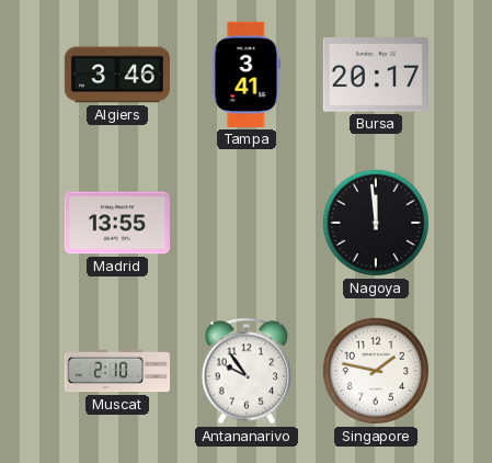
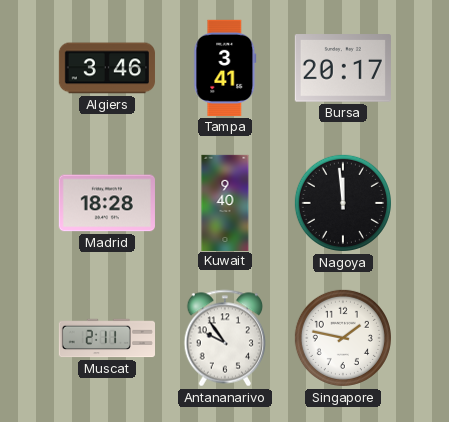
Madrid: 13:55 -> 18:28
Kuwait: none -> 9:40
Muscat: 2:10 -> 2:11
